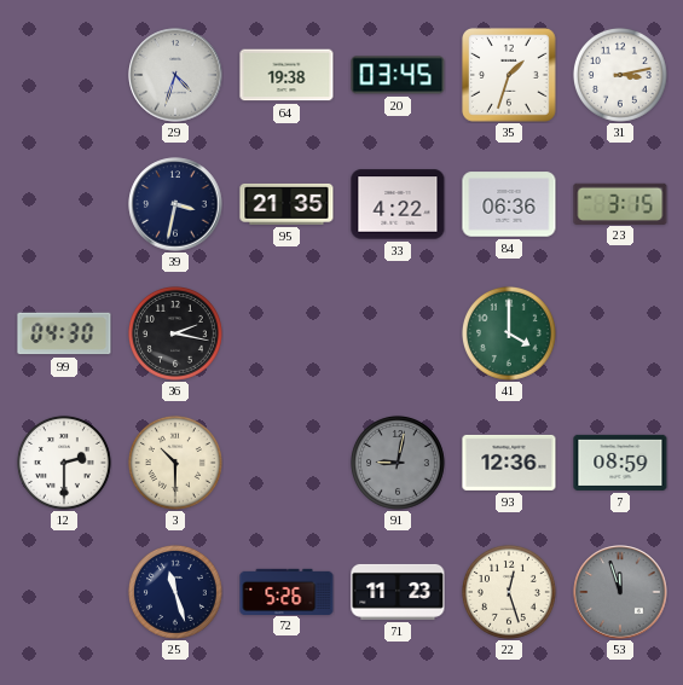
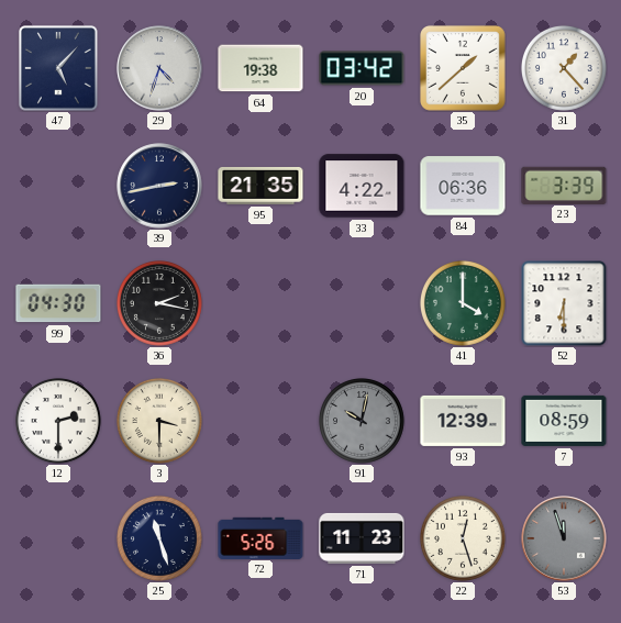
47: none -> 5:07
20: 03:45 -> 03:42
35: 1:33 -> 1:38
31: 3:13 -> 1:23
39: 3:32 -> 2:43
23: 3:15 -> 3:39
52: none -> 6:30
3: 10:30 -> 3:30
91: 9:02 -> 10:02
93: 12:36 -> 12:39
